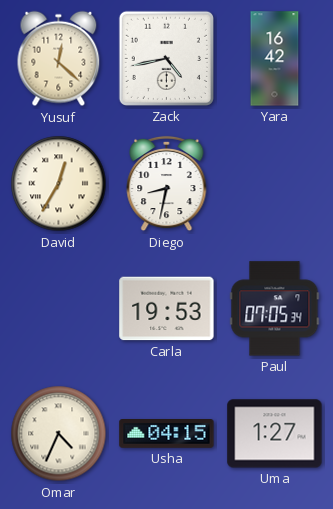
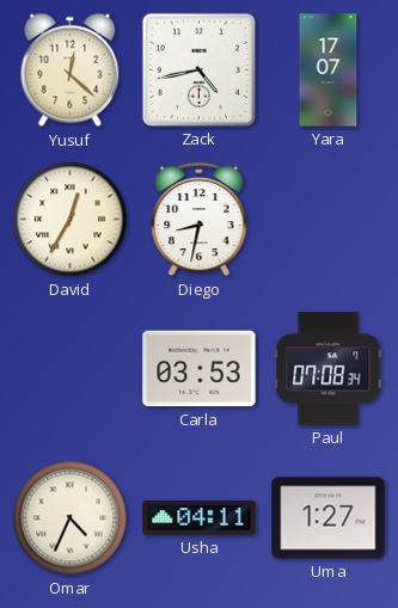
Yara: 16:42 -> 17:07
Carla: 19:53 -> 03:53
Paul: 07:05 -> 07:08
Usha: 04:15 -> 04:11
